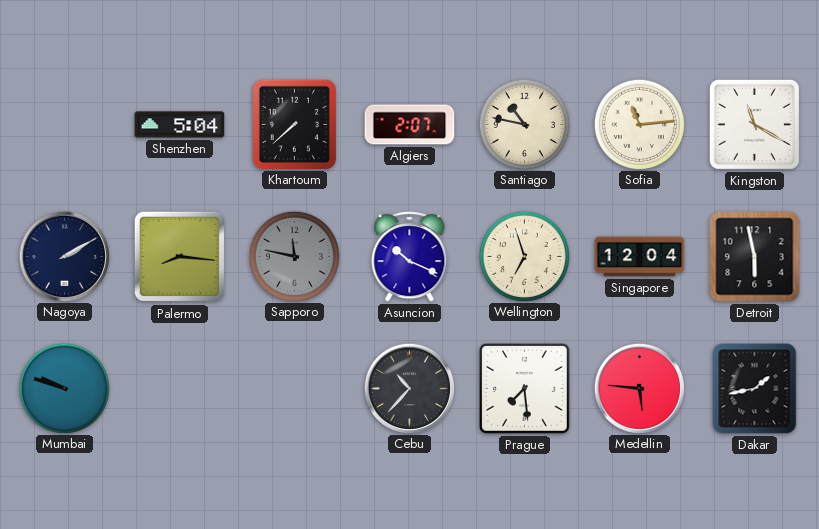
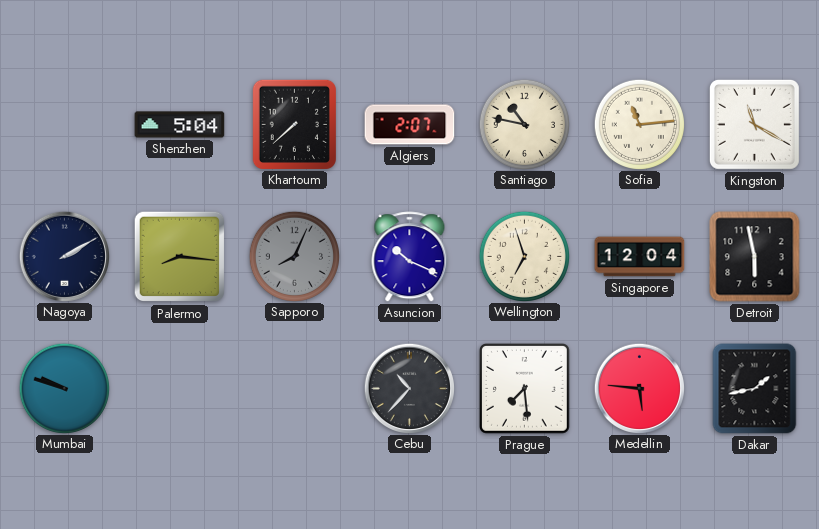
Sapporo: 11:47 -> 8:04
